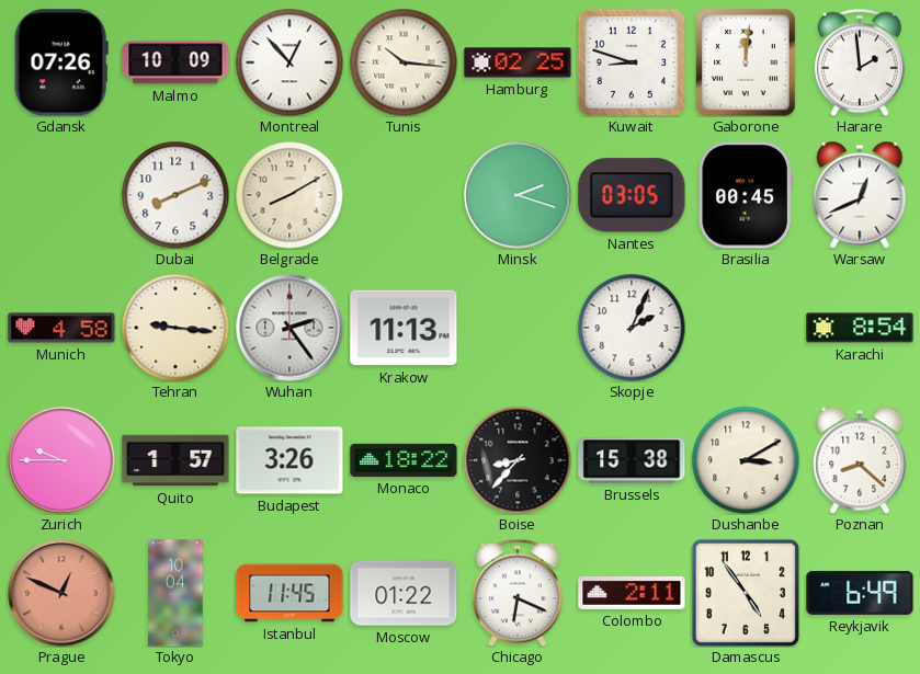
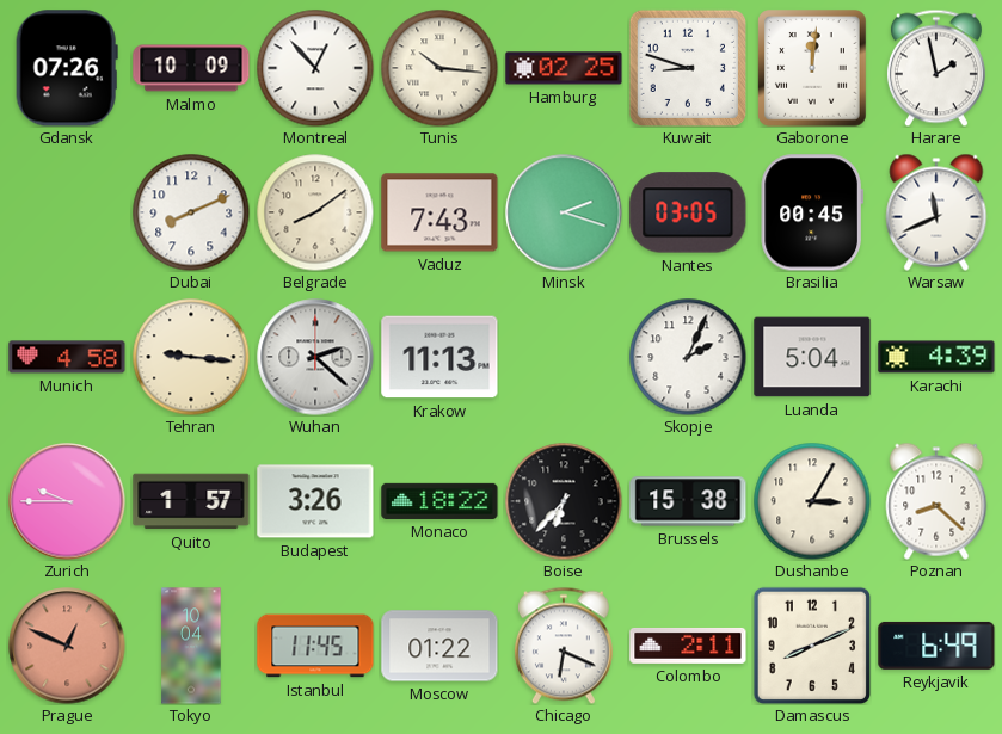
Harare: 1:59 -> 1:58
Belgrade: 8:10 -> 8:09
Vaduz: none -> 7:43
Warsaw: 12:41 -> 11:41
Wuhan: 2:24 -> 2:22
Luanda: none -> 5:04
Karachi: 8:54 -> 4:39
Boise: 8:37 -> 6:37
Dushanbe: 3:10 -> 3:05
Damascus: 4:54 -> 8:11
